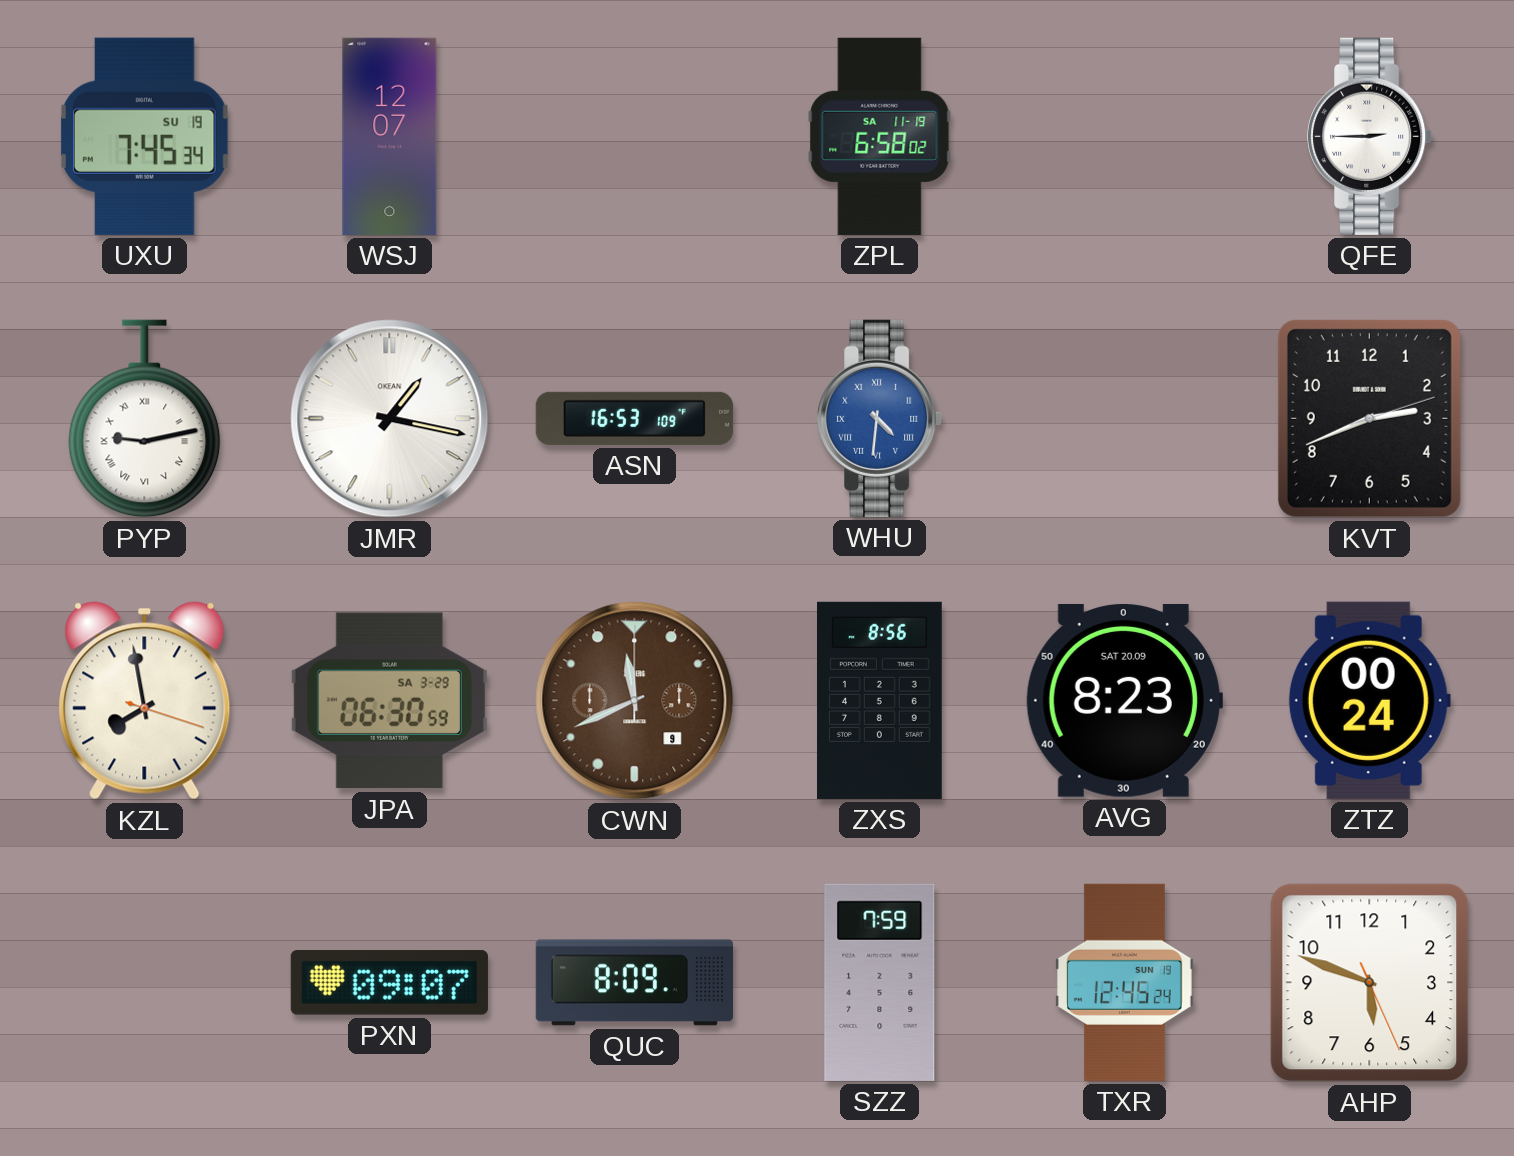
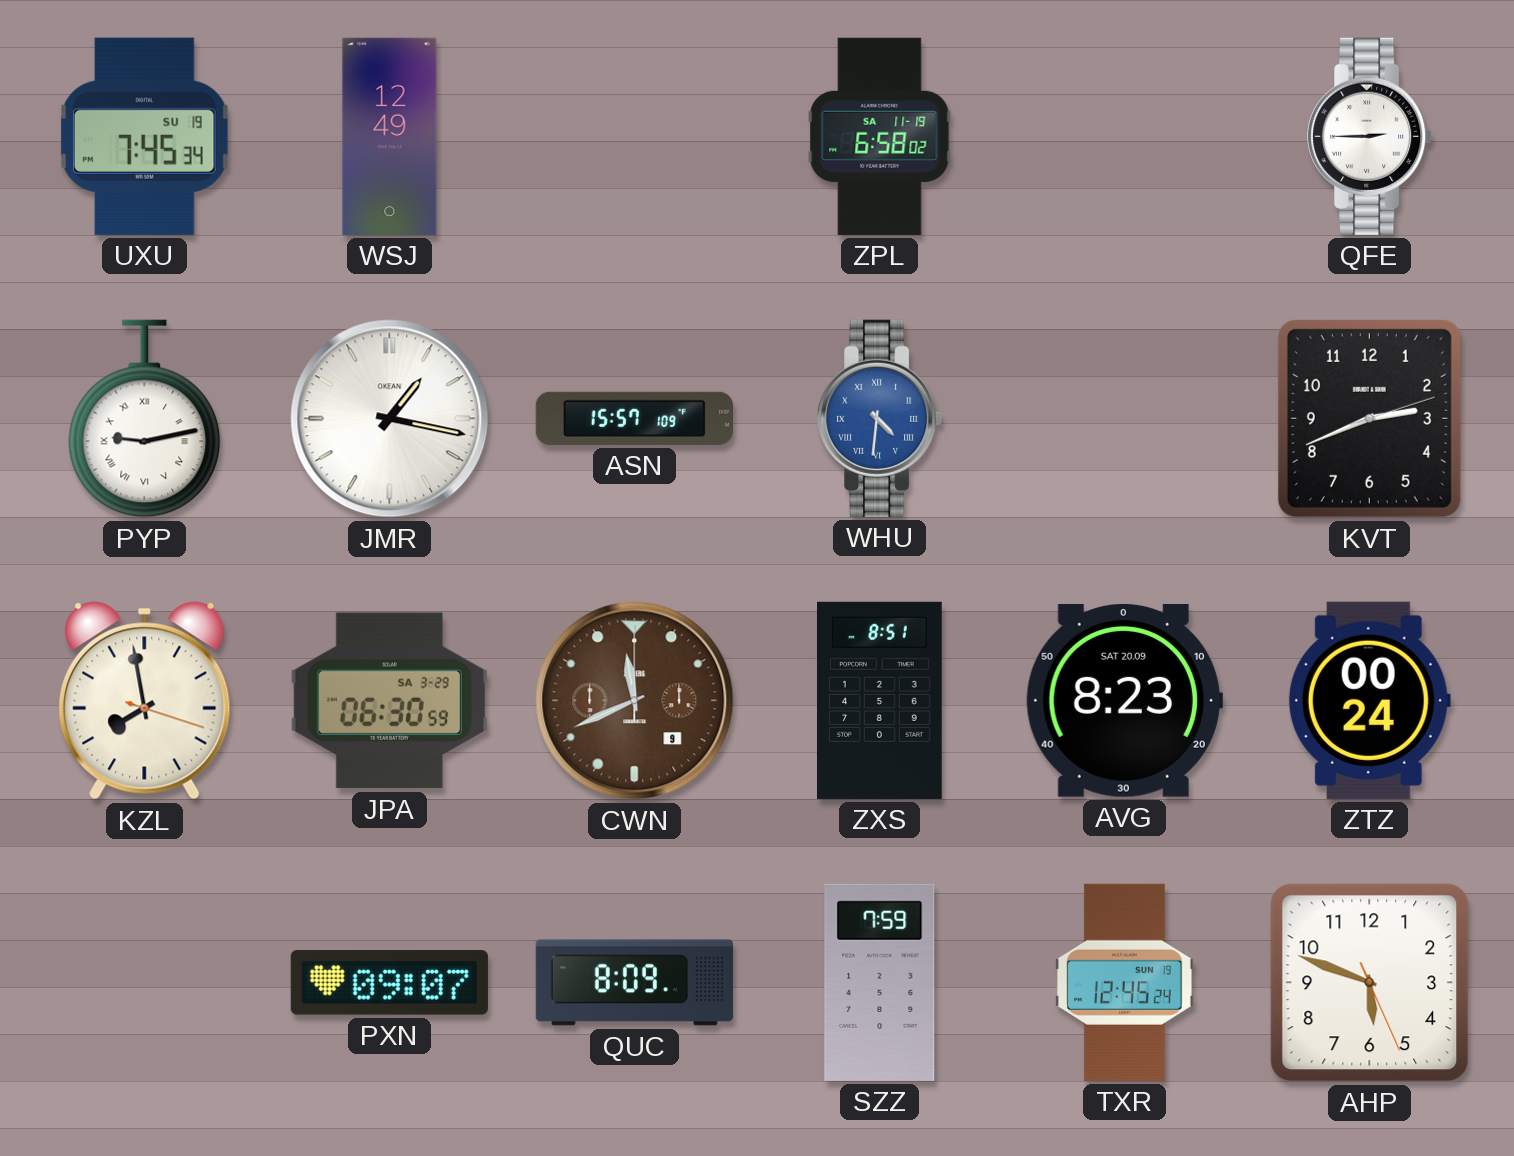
WSJ: 12:07 -> 12:49
ASN: 16:53 -> 15:57
ZXS: 8:56 -> 8:51
